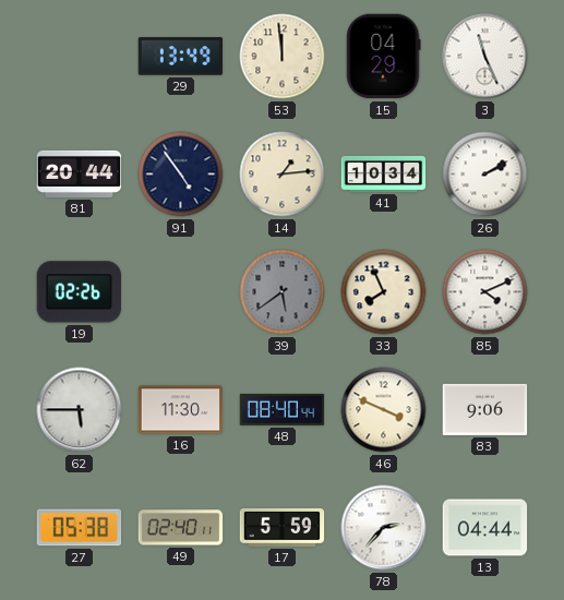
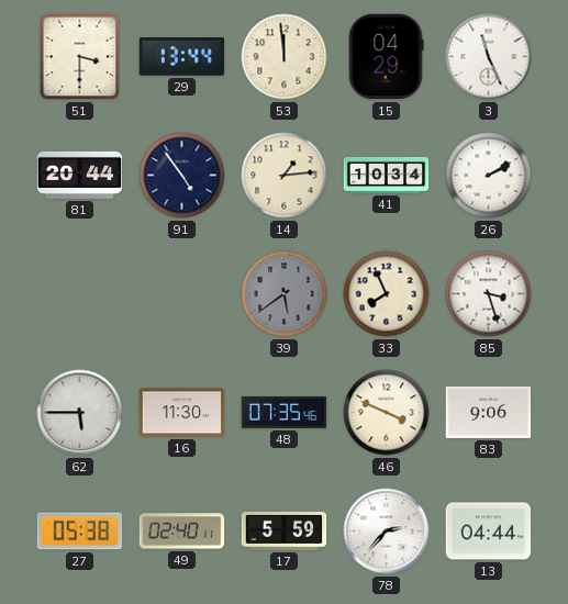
51: none -> 3:30
29: 13:49 -> 13:44
19: 02:26 -> none
85: 4:11 -> 3:27
48: 08:40 -> 07:35
